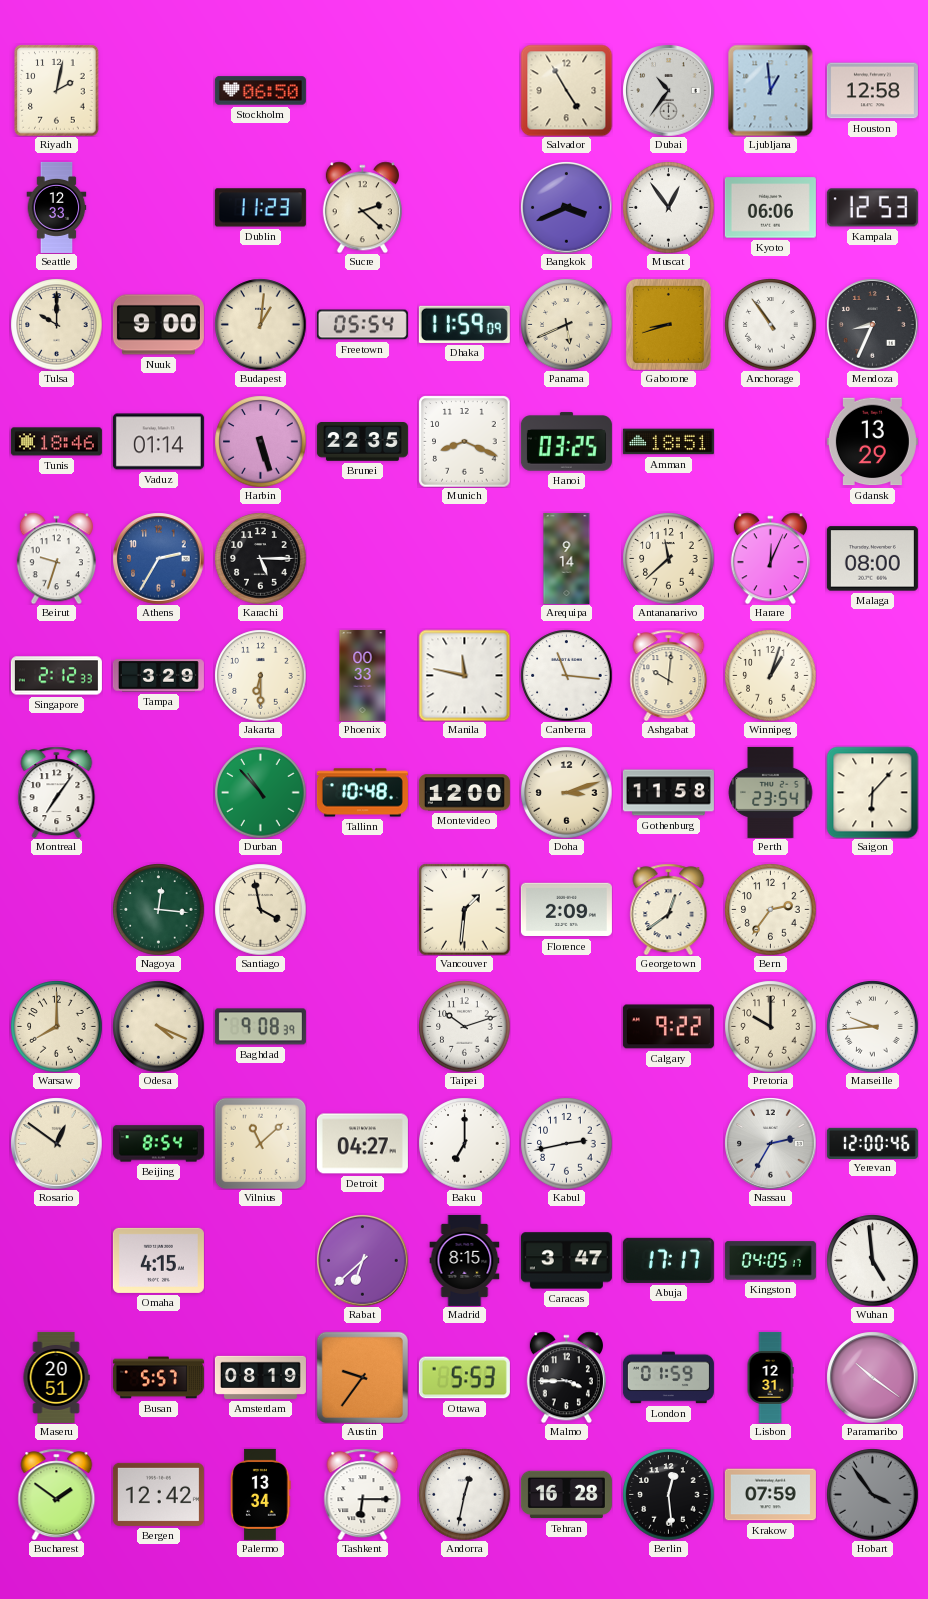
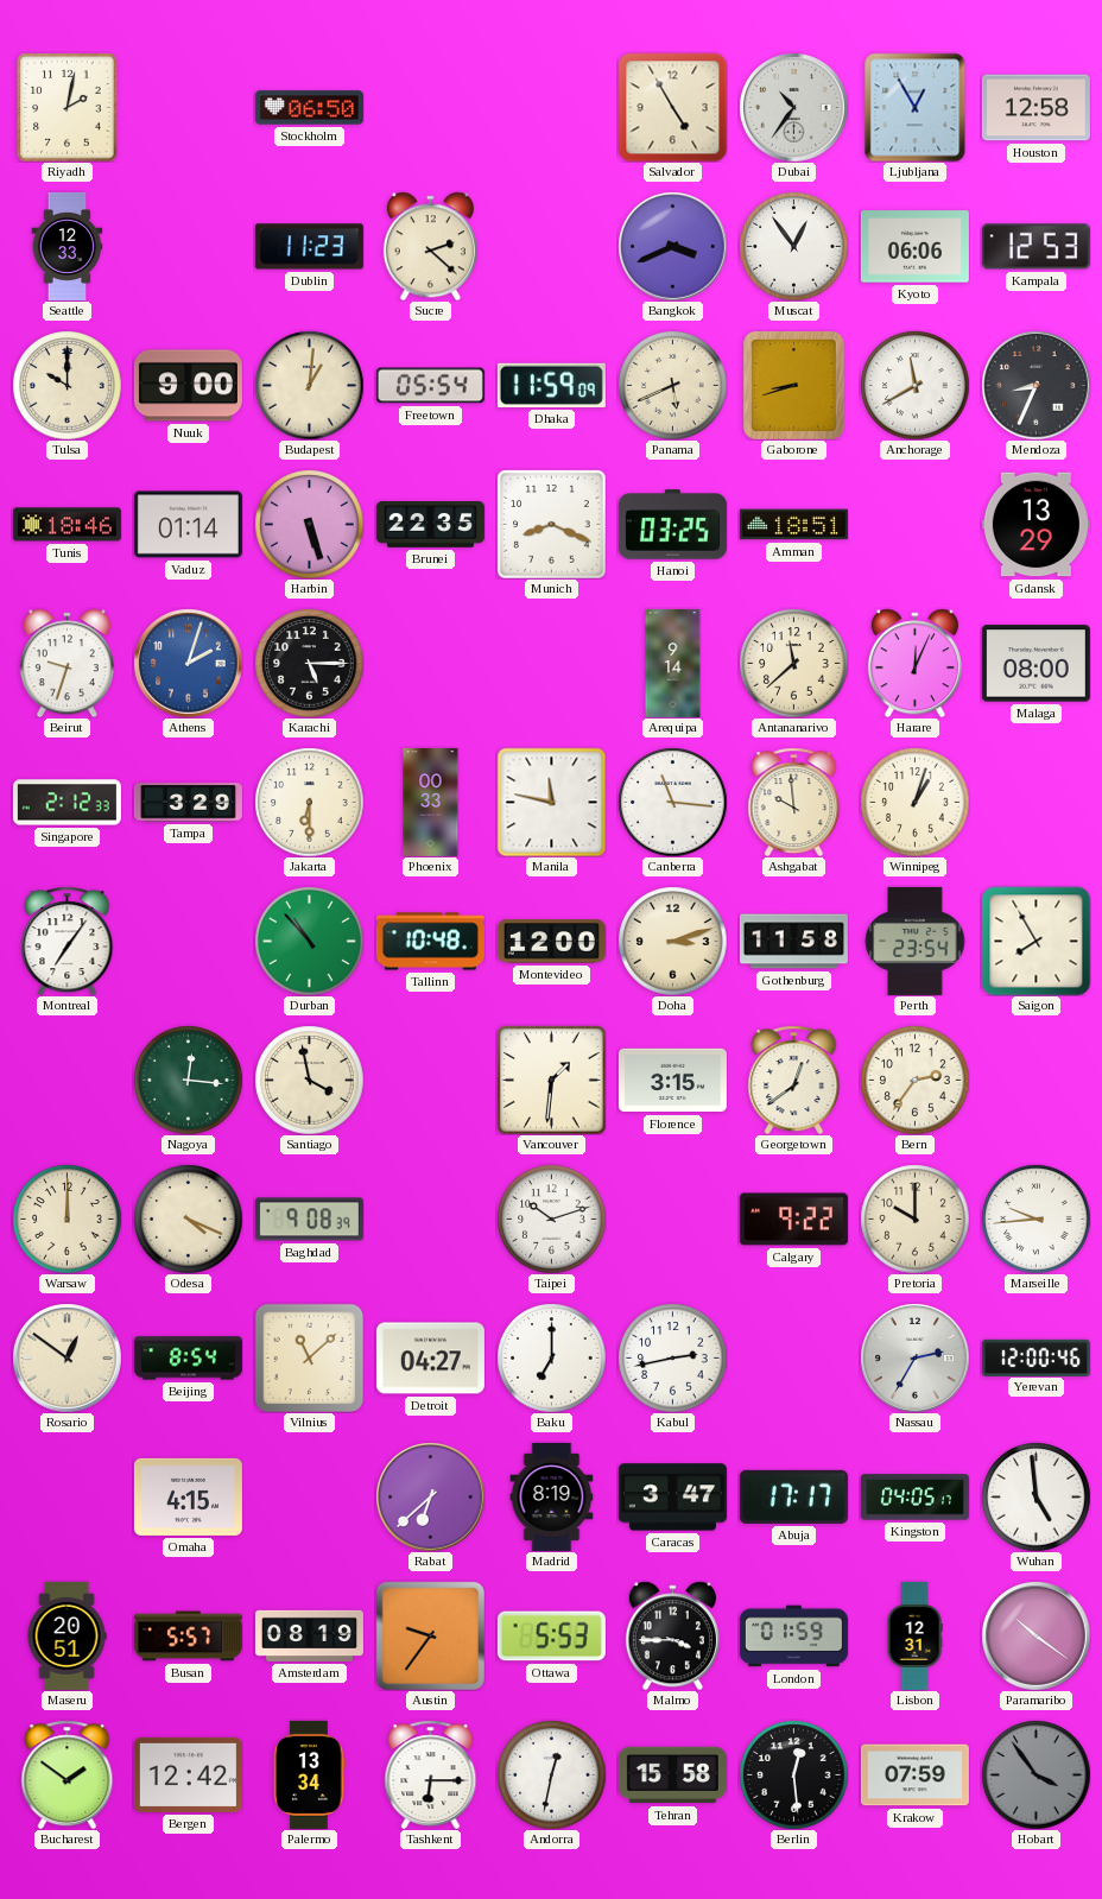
Ljubljana: 12:59 -> 12:55
Anchorage: 10:54 -> 11:40
Athens: 2:35 -> 2:03
Ashgabat: 10:01 -> 9:59
Saigon: 6:07 -> 7:55
Florence: 2:09 -> 3:15
Warsaw: 8:00 -> 12:00
Madrid: 8:15 -> 8:19
Tehran: 16:28 -> 15:58
